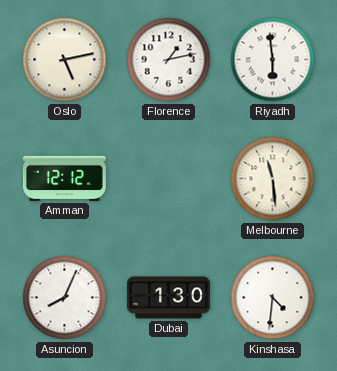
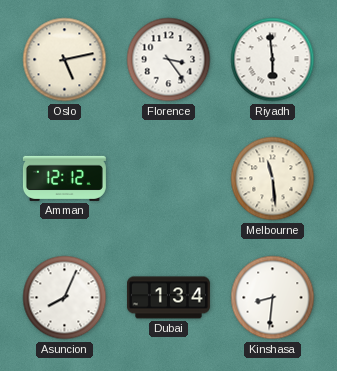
Florence: 1:13 -> 3:24
Dubai: 1:30 -> 1:34
Kinshasa: 4:31 -> 8:31
